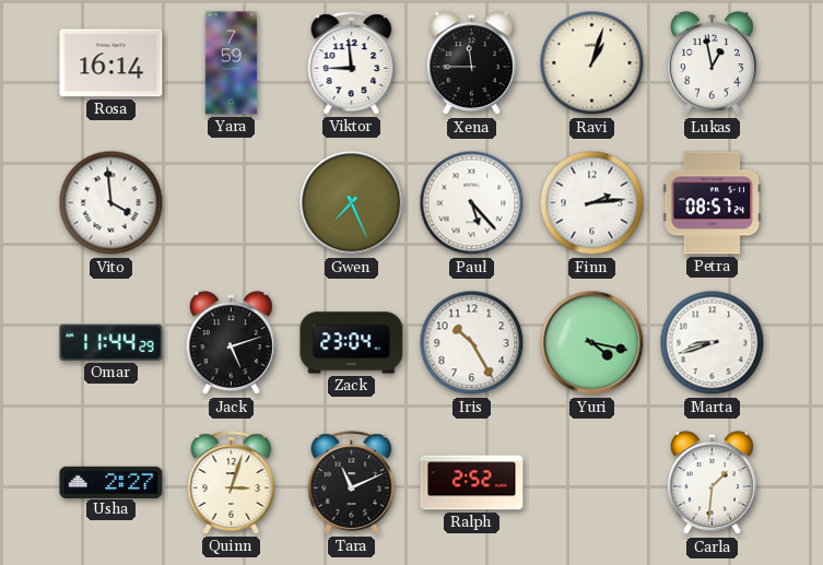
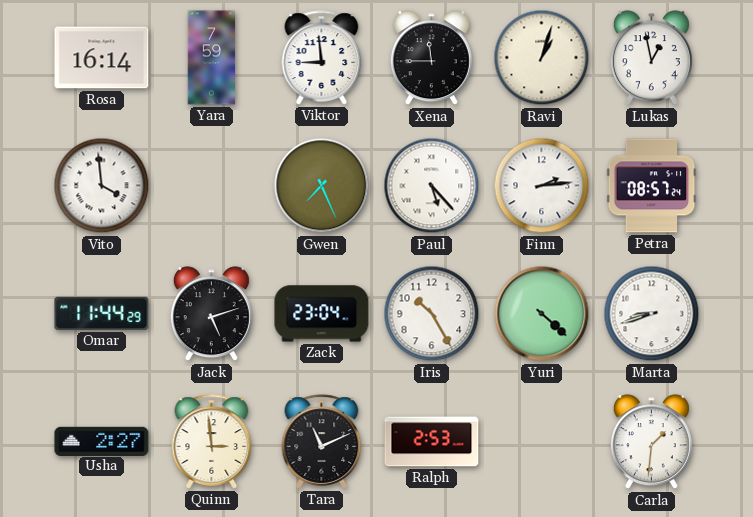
Yuri: 4:17 -> 4:22
Quinn: 3:03 -> 2:59
Ralph: 2:52 -> 2:53
